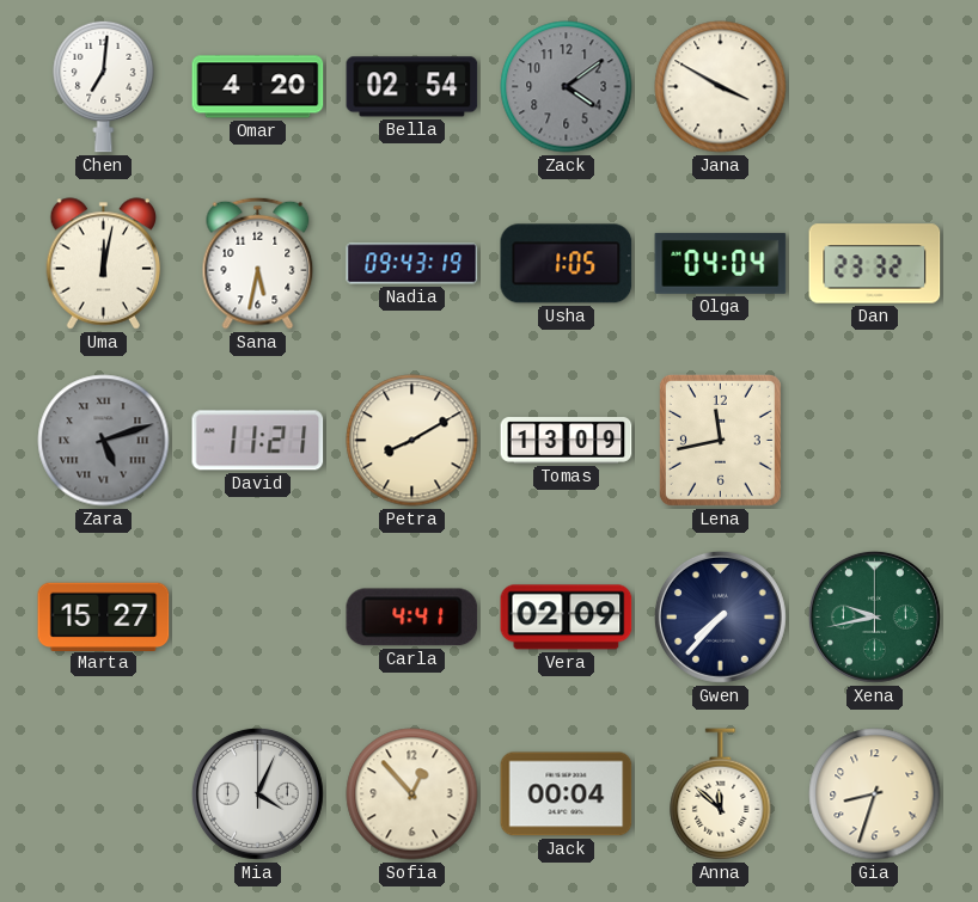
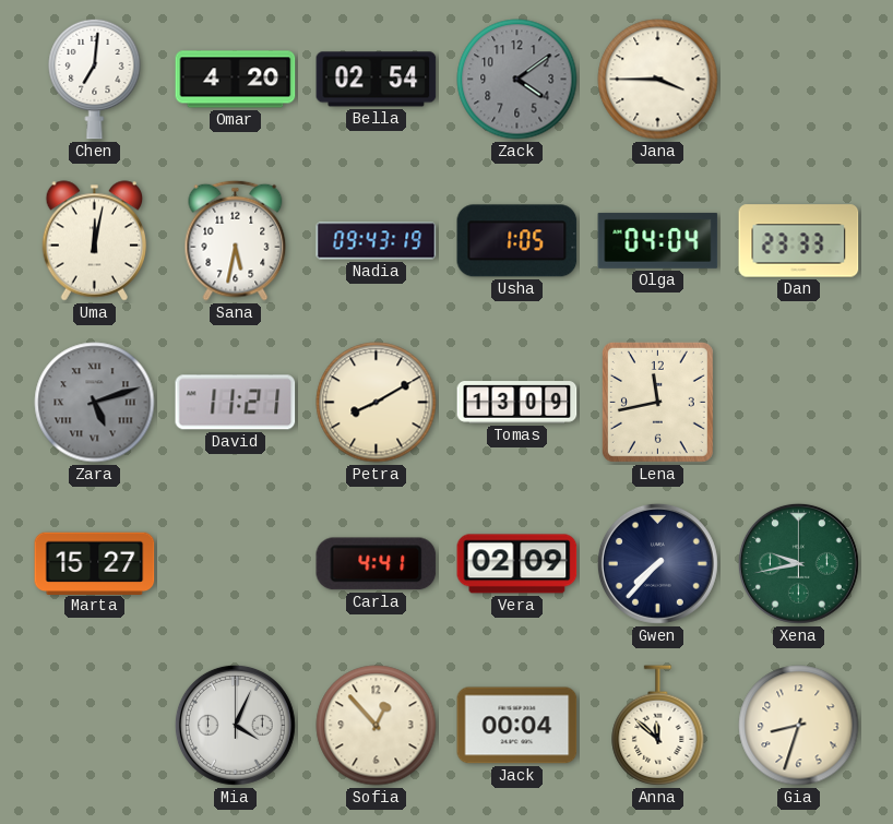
Jana: 3:50 -> 3:45
Dan: 23:32 -> 23:33
